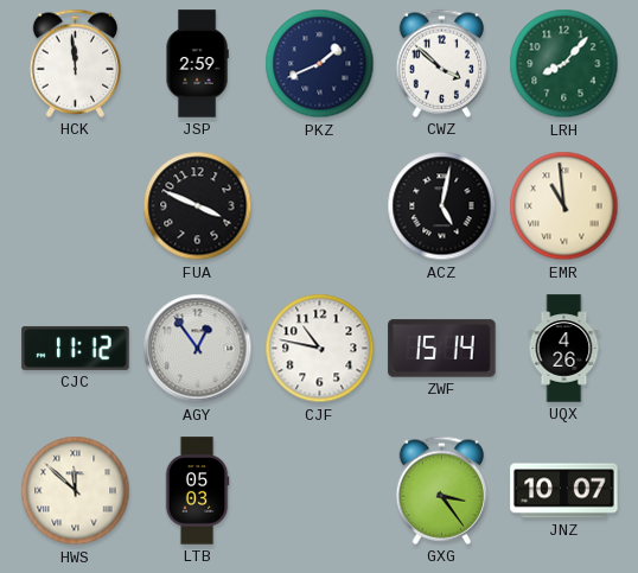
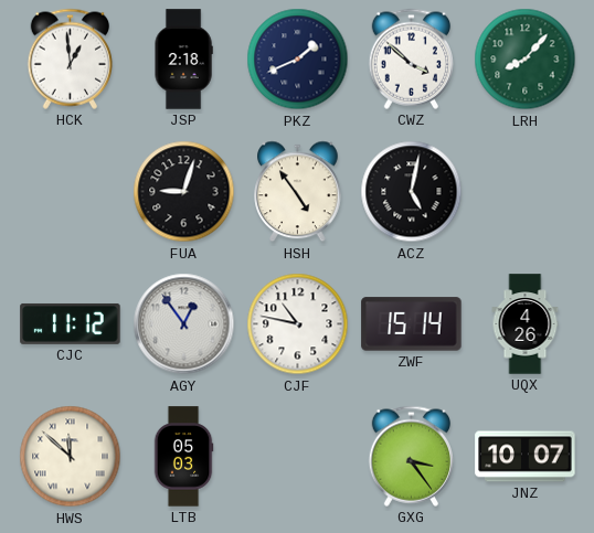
HCK: 11:59 -> 12:59
JSP: 2:59 -> 2:18
FUA: 3:49 -> 9:03
HSH: none -> 4:54
EMR: 10:59 -> none
